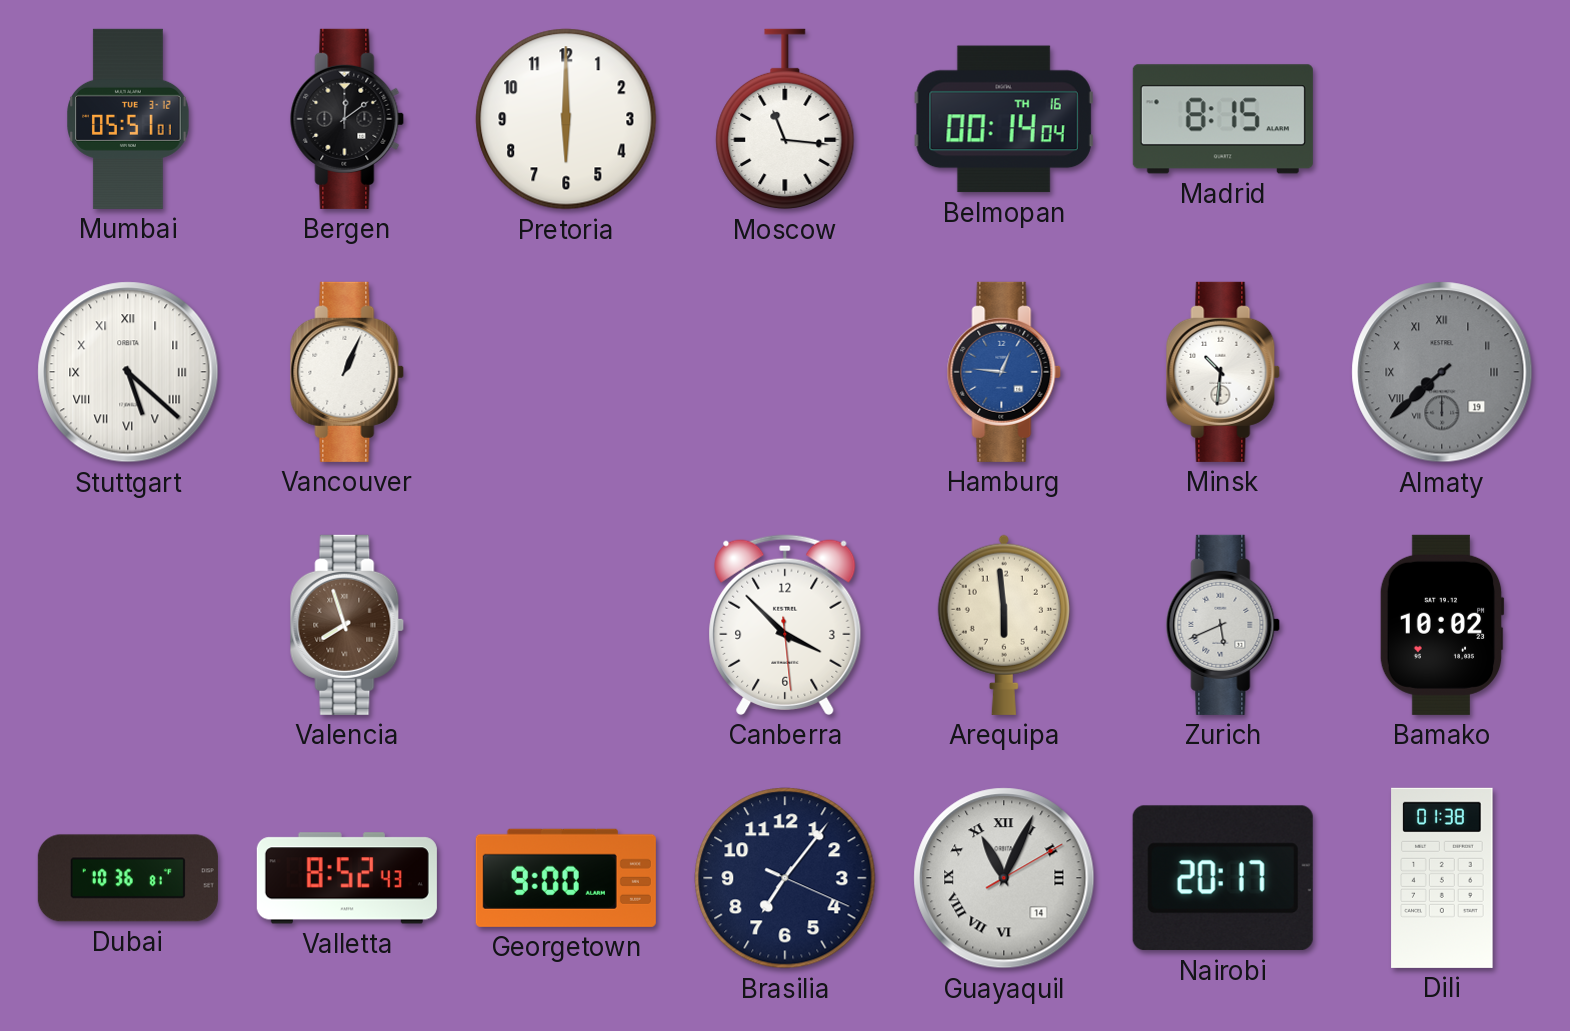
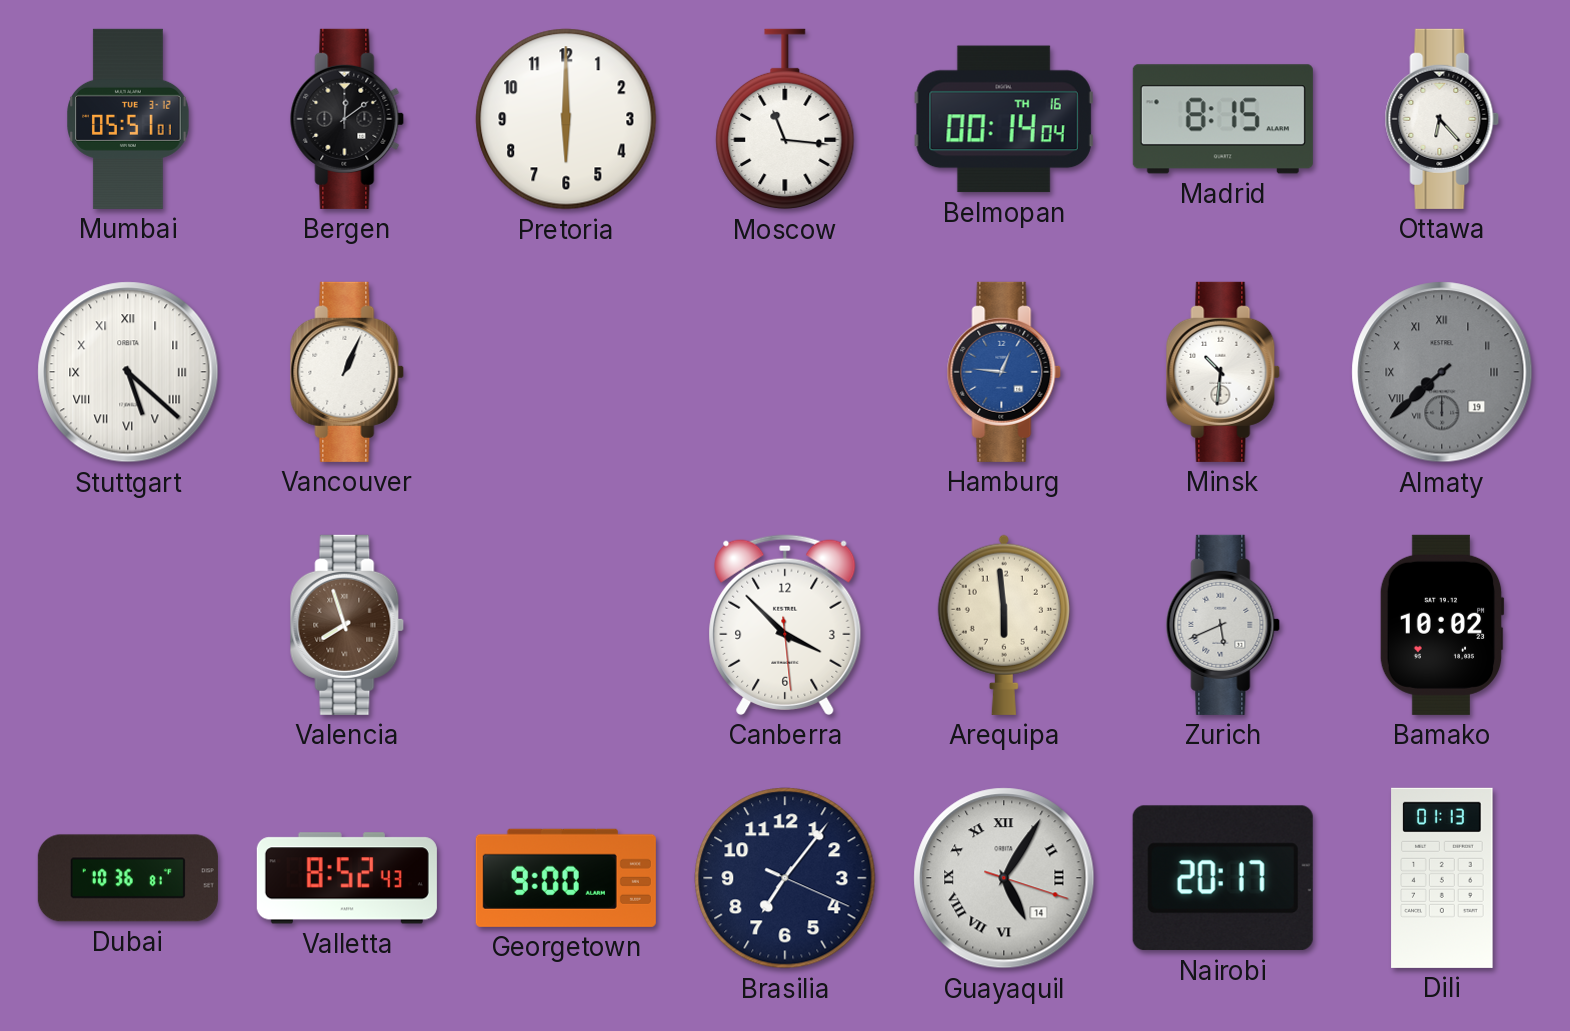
Ottawa: none -> 6:23
Guayaquil: 11:04 -> 5:05
Dili: 01:38 -> 01:13
